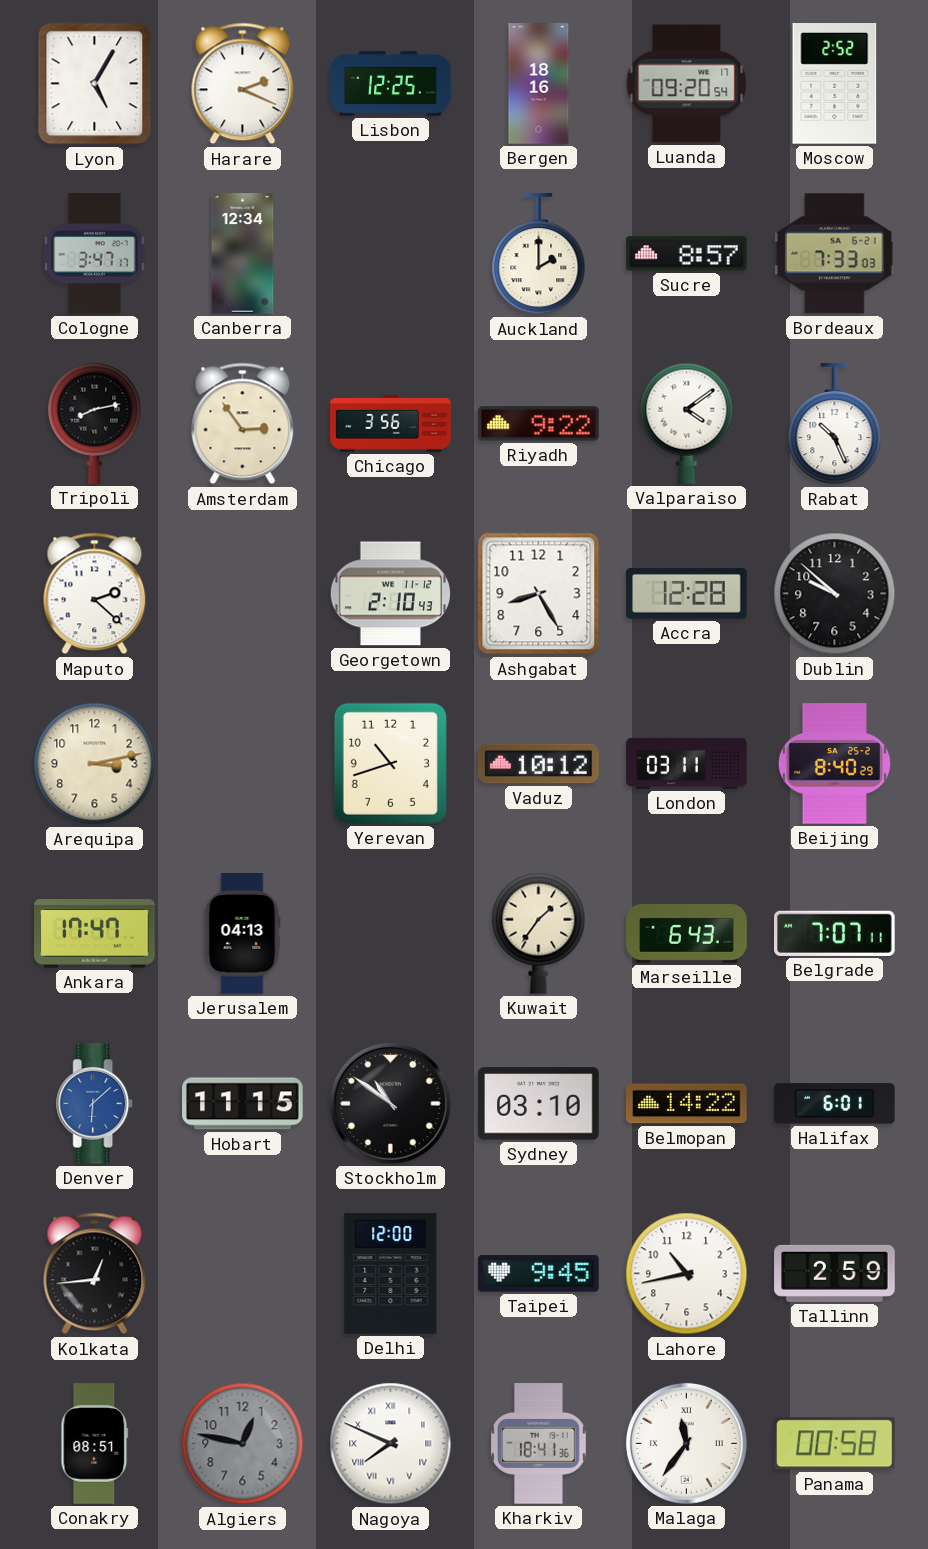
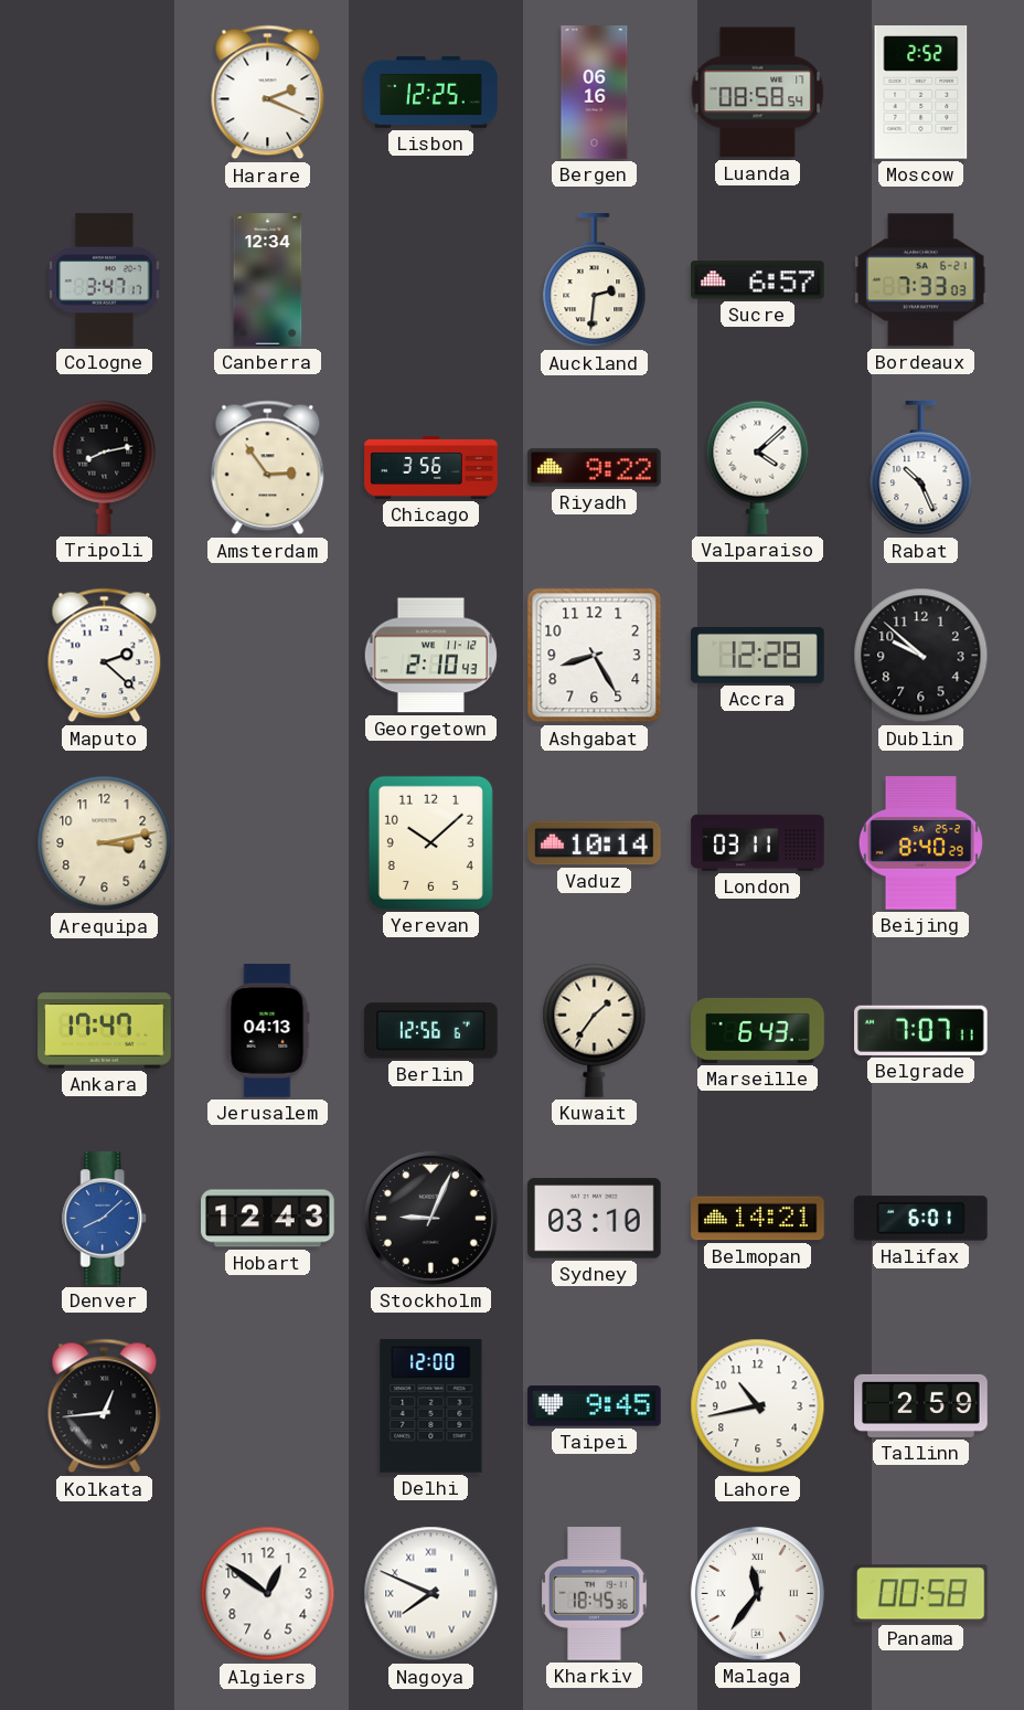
Lyon: 5:05 -> none
Bergen: 18:16 -> 06:16
Luanda: 09:20 -> 08:58
Auckland: 2:00 -> 2:31
Sucre: 8:57 -> 6:57
Valparaiso: 4:09 -> 4:08
Yerevan: 10:42 -> 10:08
Vaduz: 10:12 -> 10:14
Berlin: none -> 12:56
Denver: 6:08 -> 8:08
Hobart: 11:15 -> 12:43
Stockholm: 10:51 -> 9:04
Belmopan: 14:22 -> 14:21
Conakry: 08:51 -> none
Algiers: 12:47 -> 12:51
Algiers dial: grey -> white
Kharkiv: 18:41 -> 18:45
